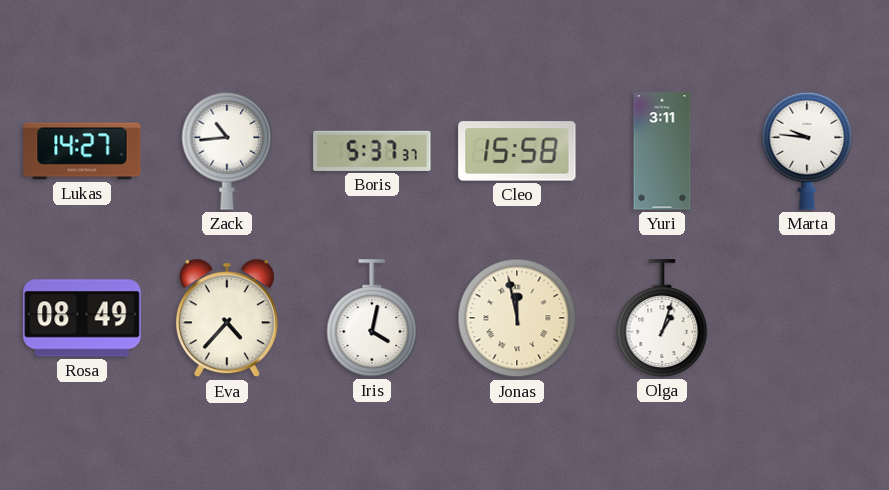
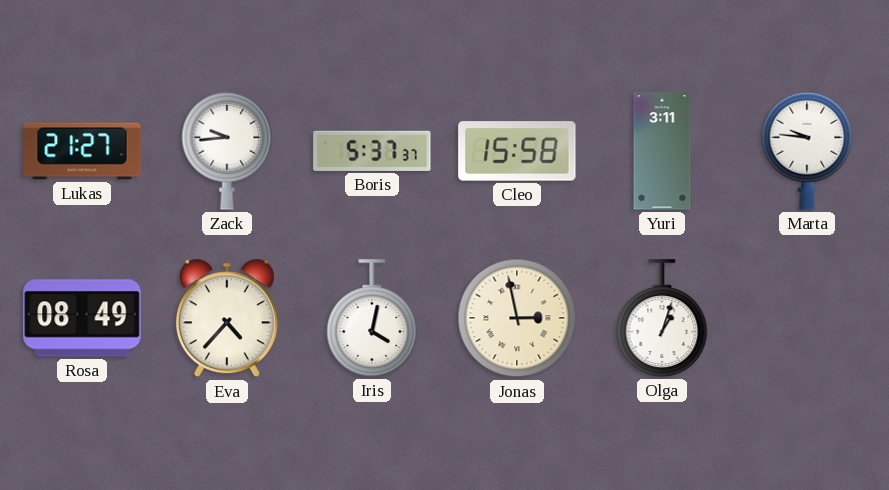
Lukas: 14:27 -> 21:27
Zack: 10:44 -> 9:44
Jonas: 11:58 -> 2:58
